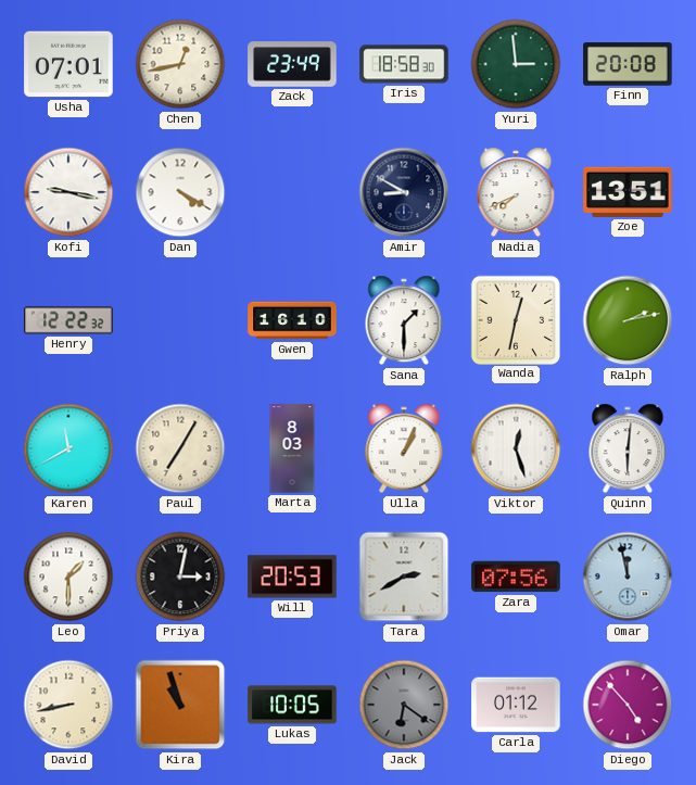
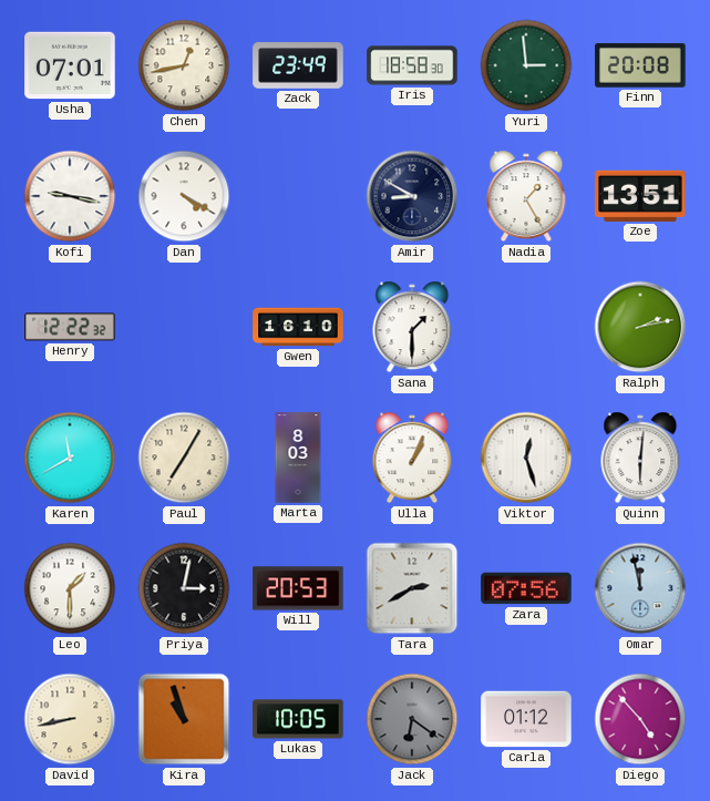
Nadia: 7:41 -> 1:25
Wanda: 12:32 -> none
